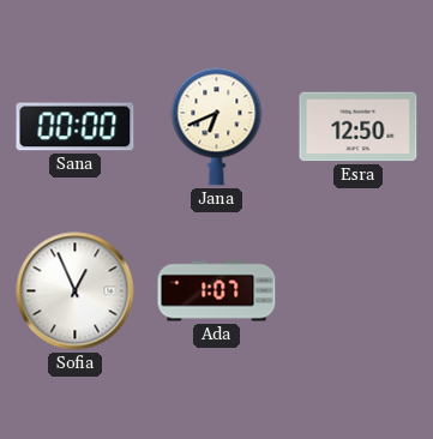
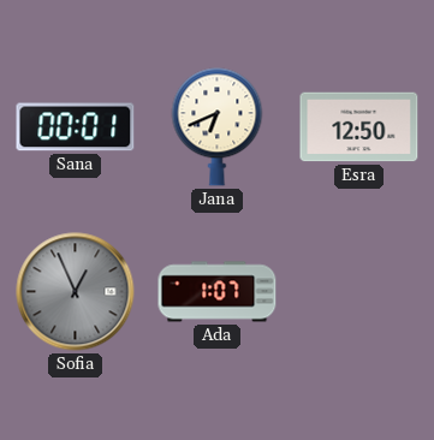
Sana: 00:00 -> 00:01
Sofia dial: white -> grey
